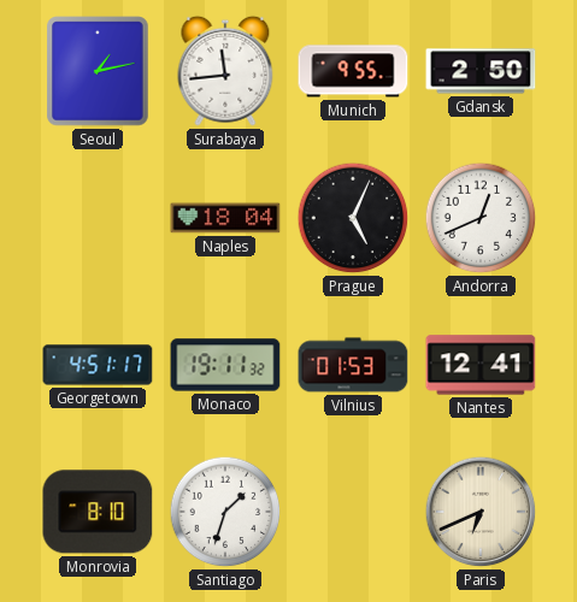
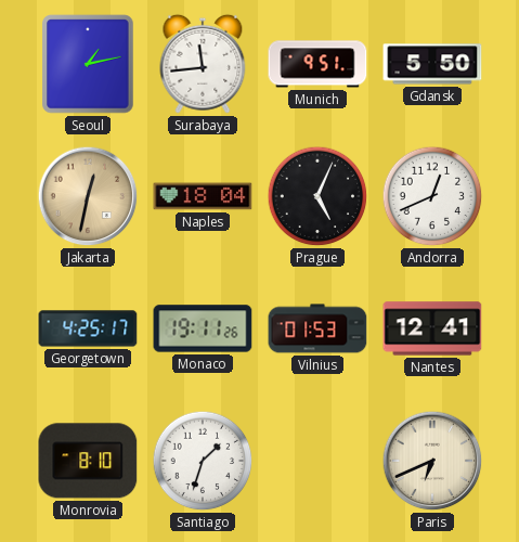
Munich: 9:55 -> 9:51
Gdansk: 2:50 -> 5:50
Jakarta: none -> 12:32
Georgetown: 4:51 -> 4:25
Monaco: 19:11:32 -> 19:11:26
